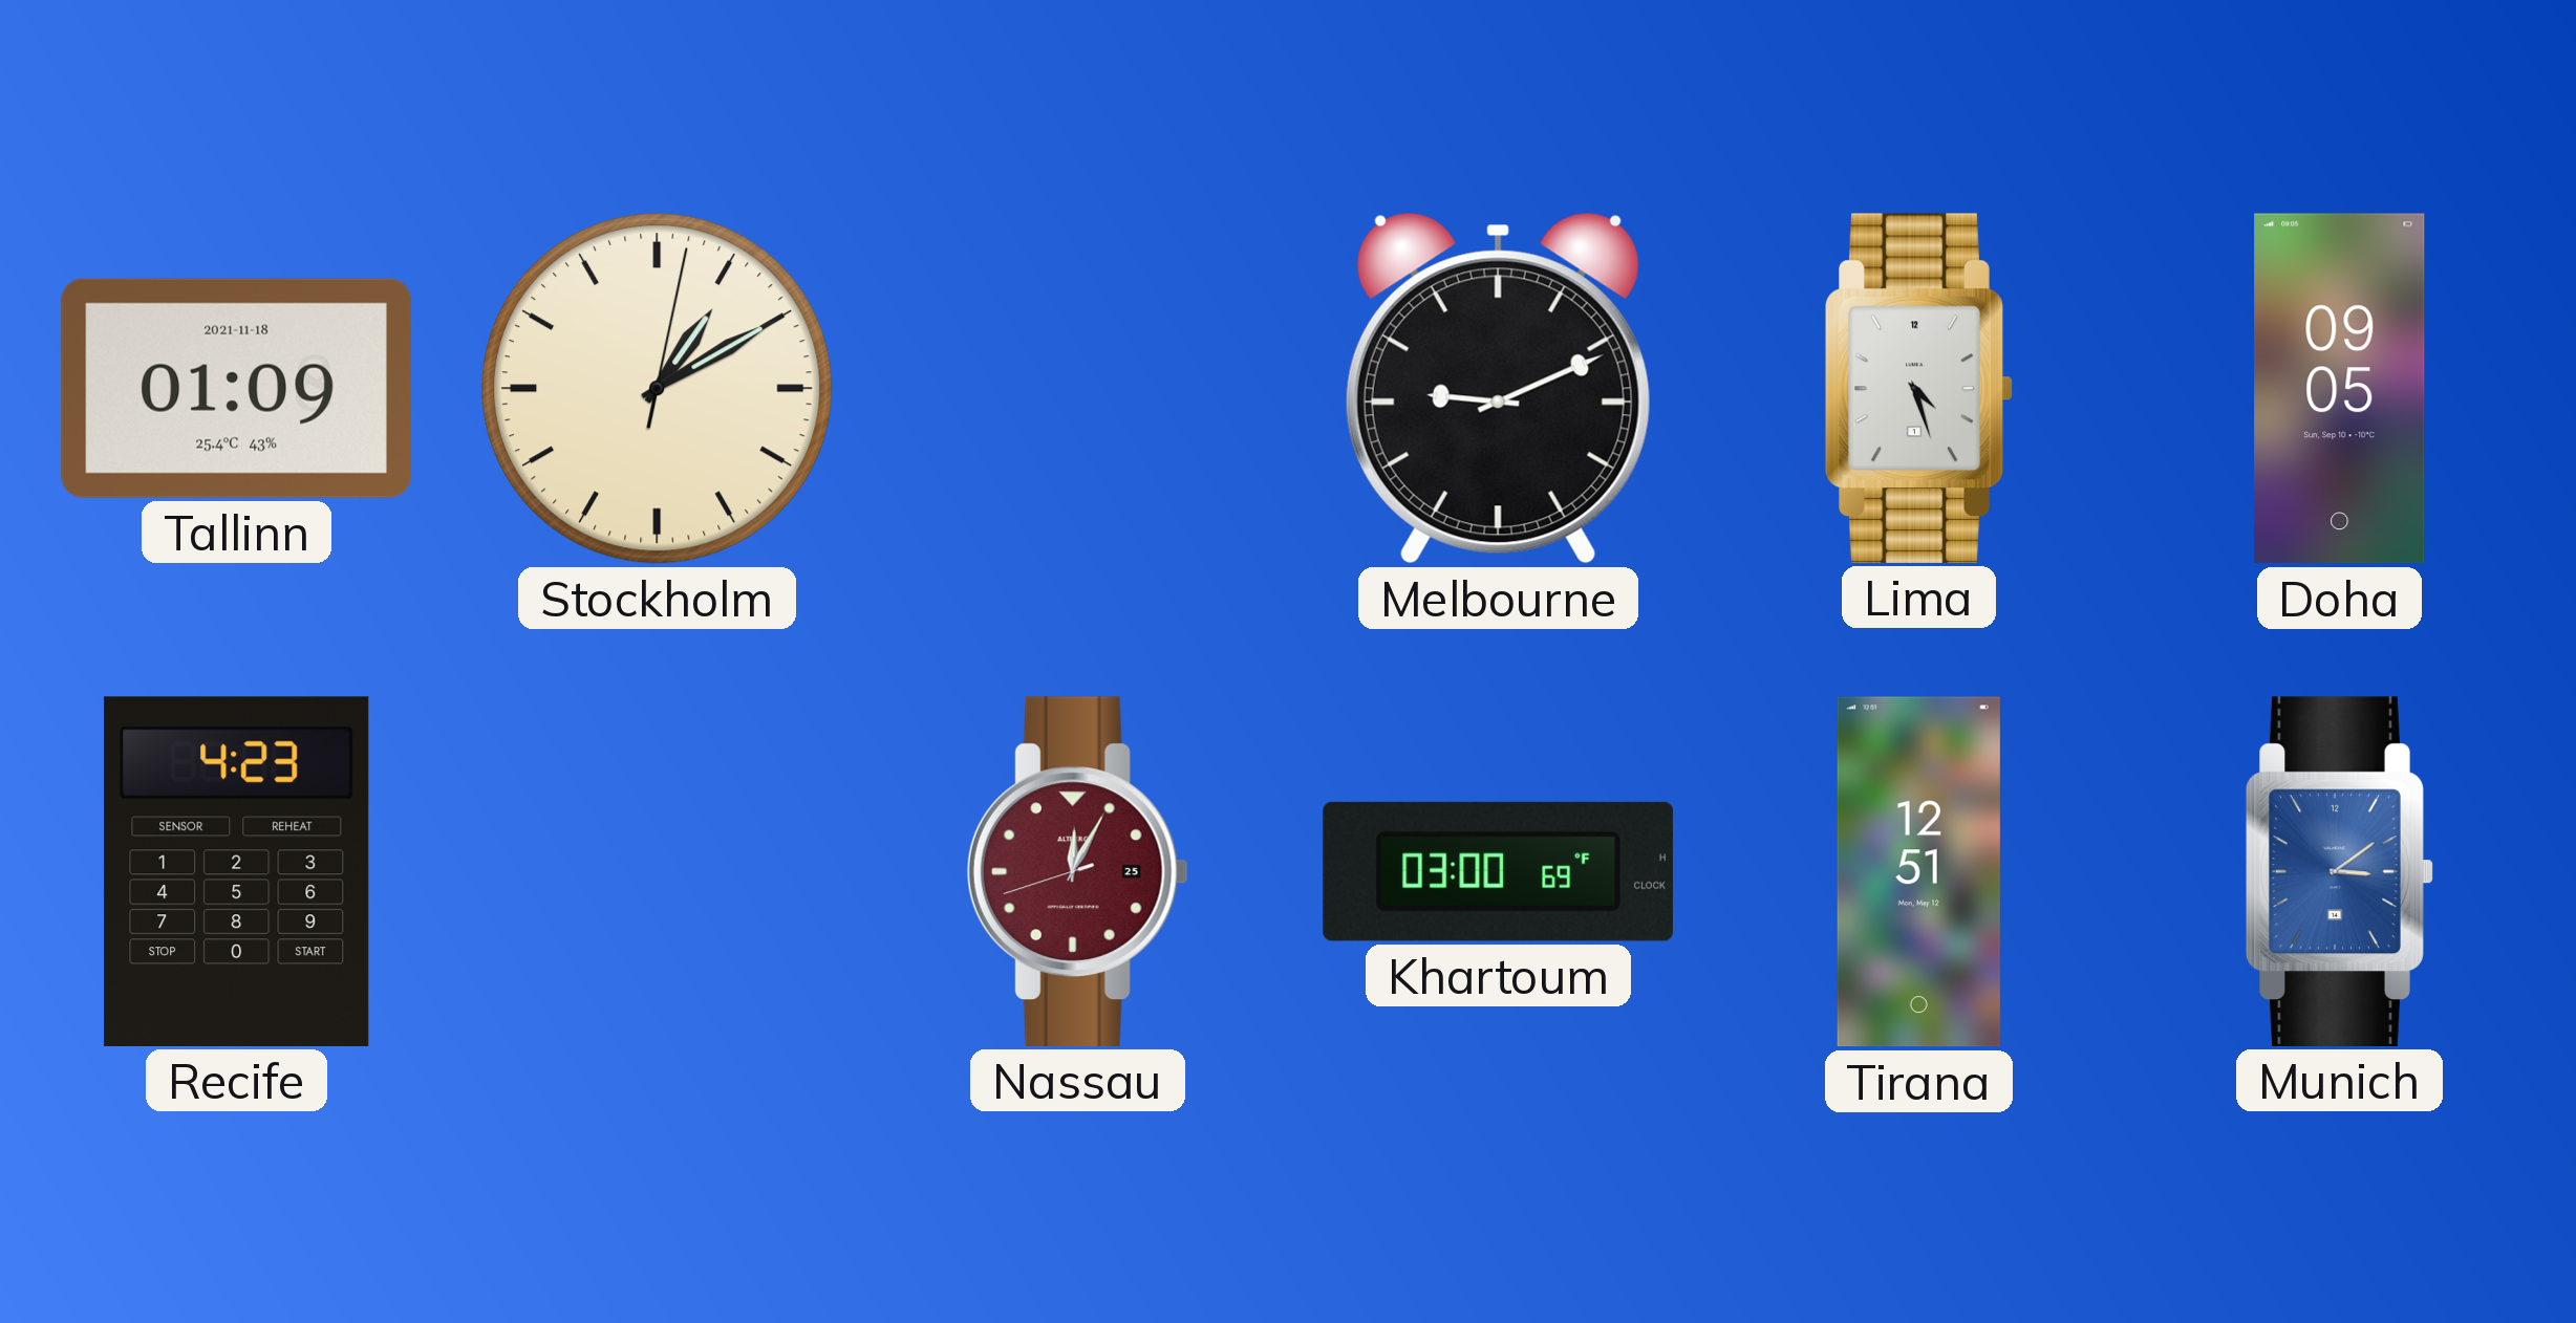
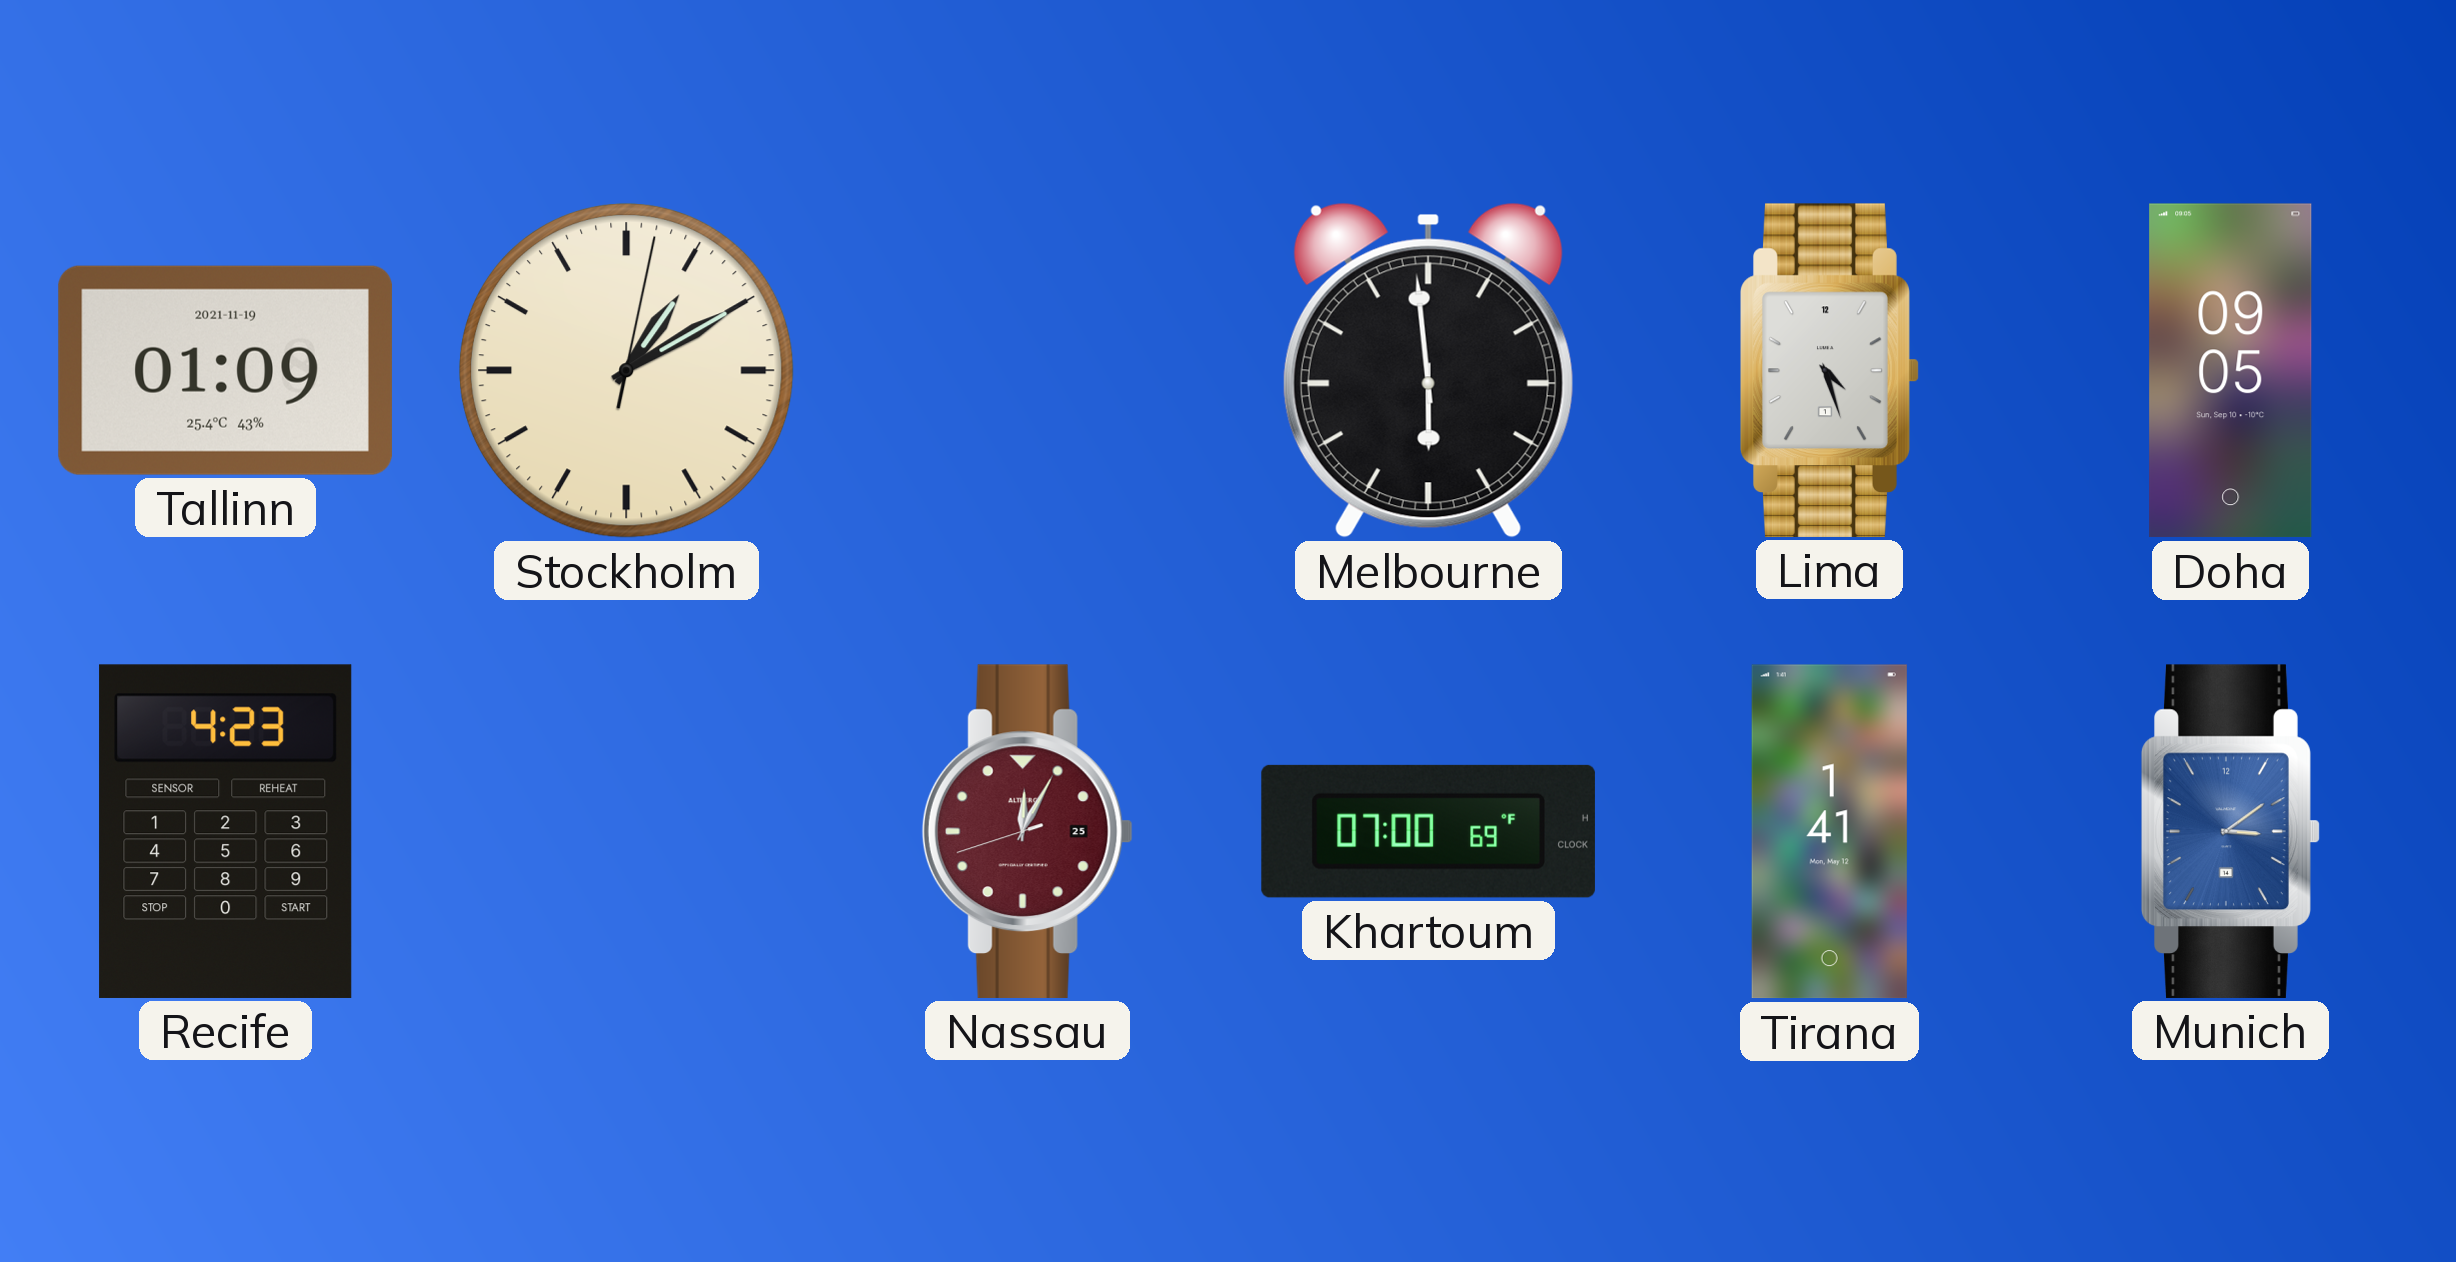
Tallinn date: 2021-11-18 -> 2021-11-19
Melbourne: 9:11 -> 5:59
Khartoum: 03:00 -> 07:00
Tirana: 12:51 -> 1:41
